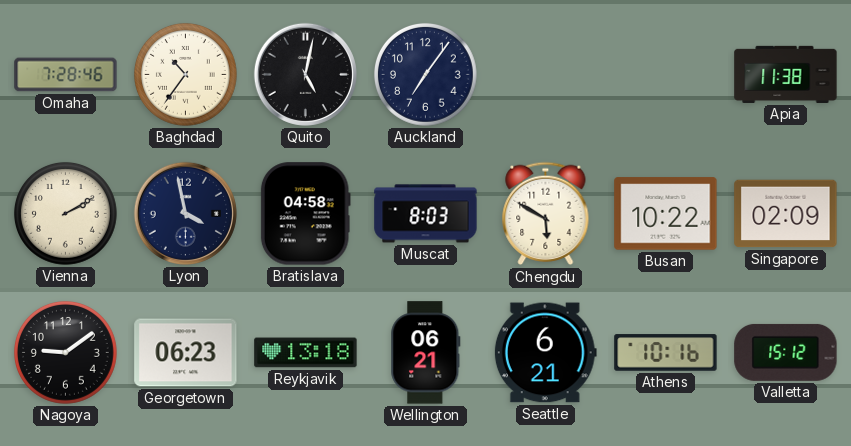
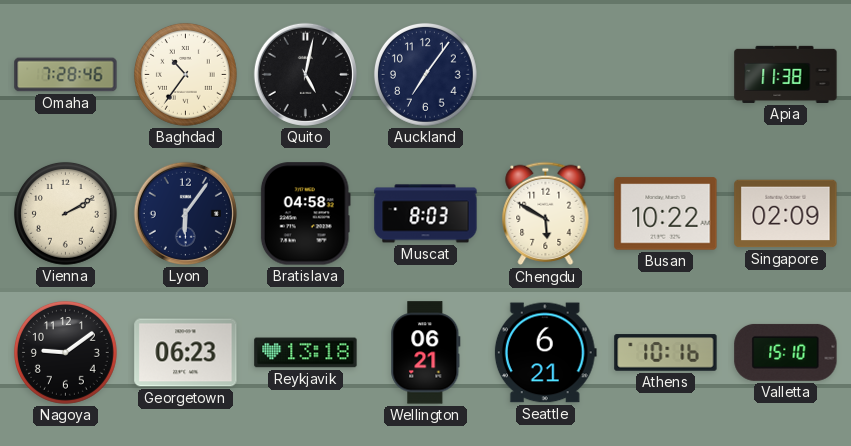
Lyon: 3:58 -> 6:06
Valletta: 15:12 -> 15:10
